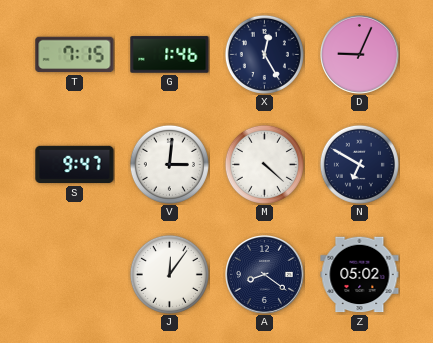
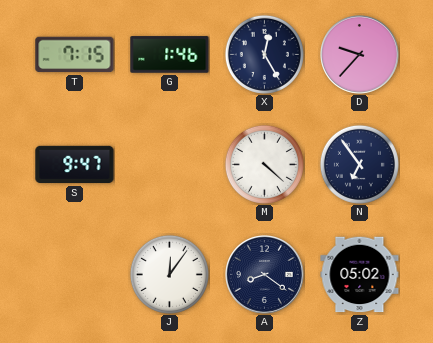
D: 9:04 -> 9:37
V: 3:01 -> none
N: 6:50 -> 6:54
